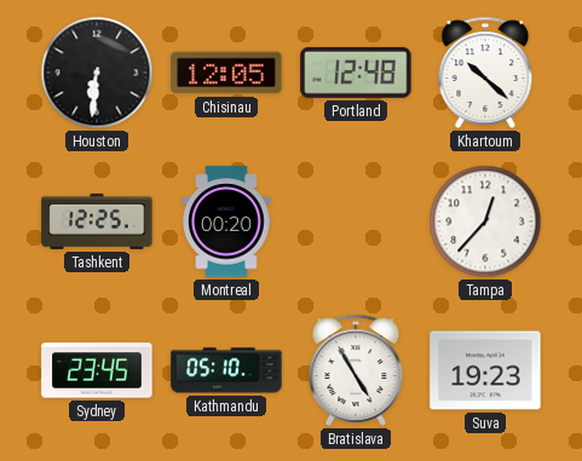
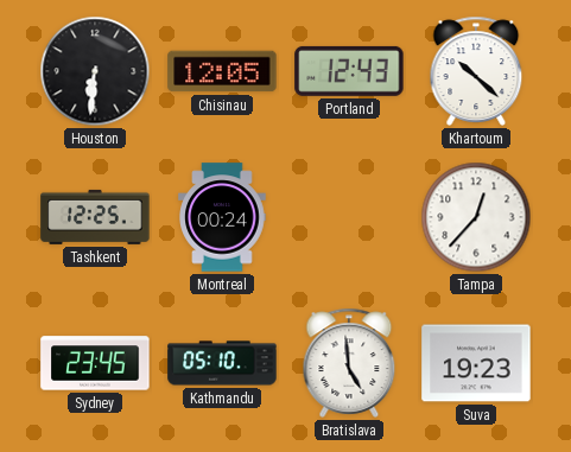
Portland: 12:48 -> 12:43
Montreal: 00:20 -> 00:24
Bratislava: 4:55 -> 4:59
